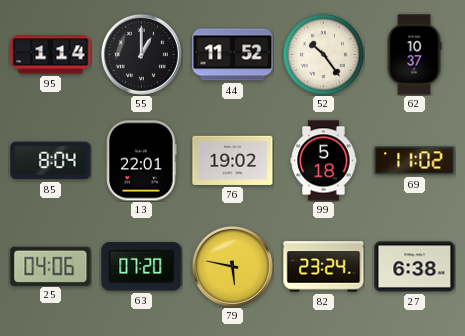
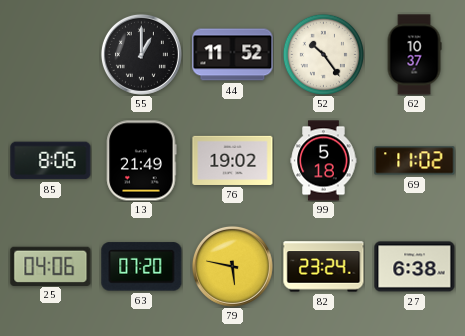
95: 1:14 -> none
85: 8:04 -> 8:06
13: 22:01 -> 21:49
